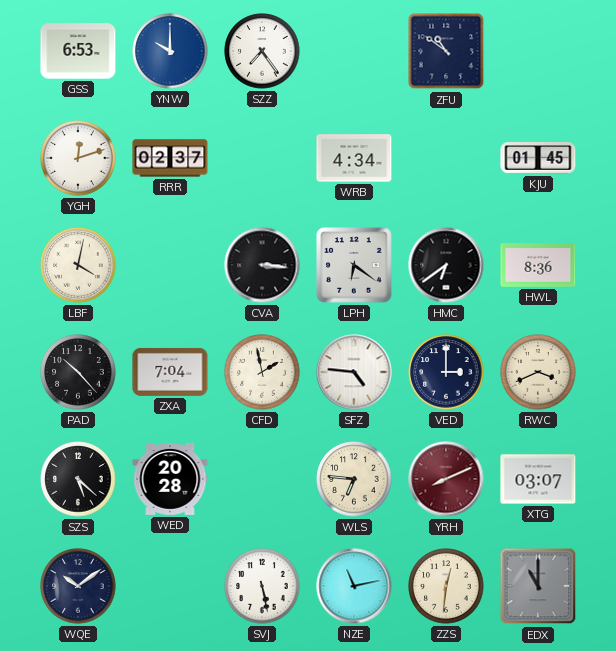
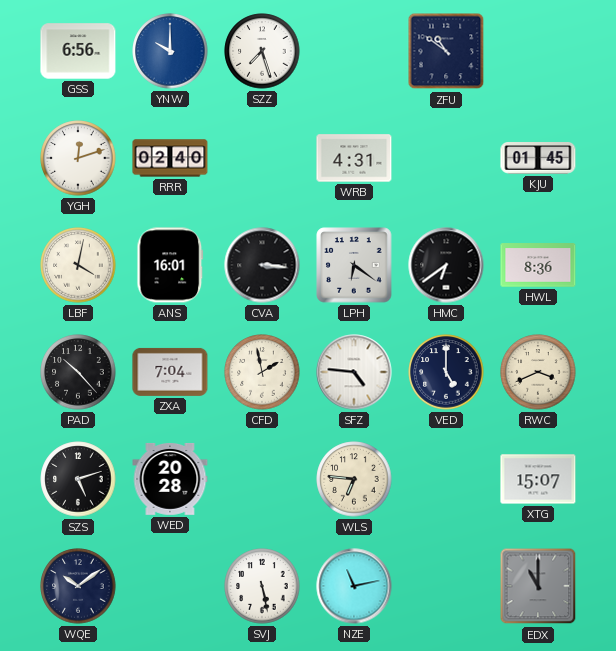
GSS: 6:53 -> 6:56
SZZ: 7:24 -> 7:27
RRR: 02:37 -> 02:40
WRB: 4:34 -> 4:31
ANS: none -> 16:01
VED: 3:00 -> 5:00
SZS: 5:22 -> 5:12
YRH: 8:11 -> none
XTG: 03:07 -> 15:07
ZZS: 12:31 -> none
